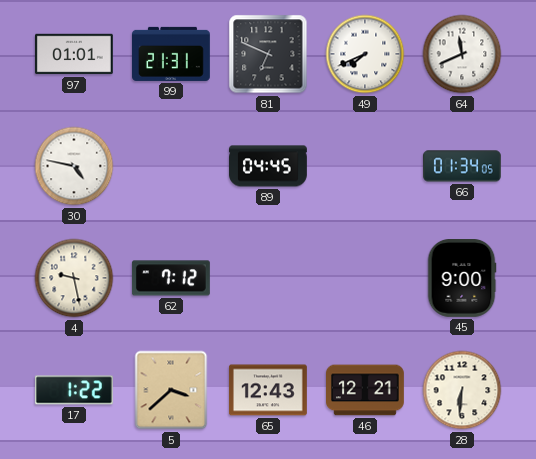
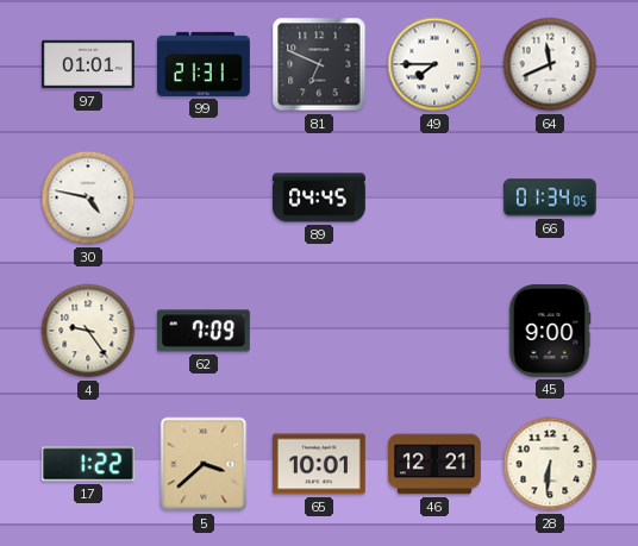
49: 7:41 -> 7:45
4: 9:28 -> 9:24
62: 7:12 -> 7:09
65: 12:43 -> 10:01
